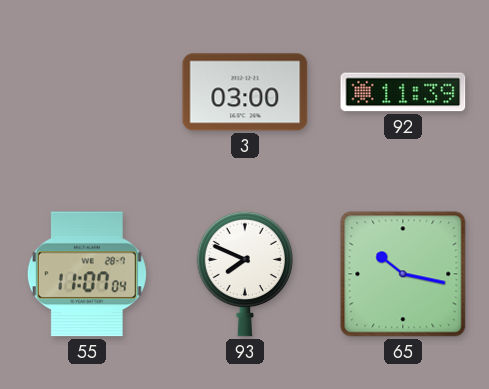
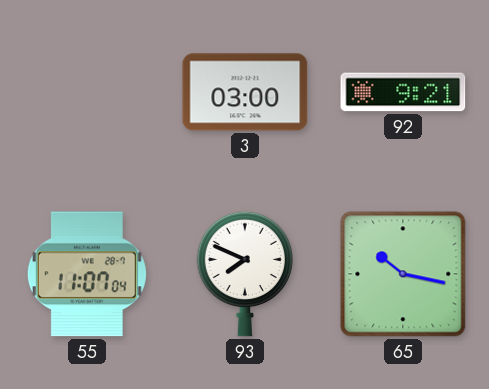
92: 11:39 -> 9:21
